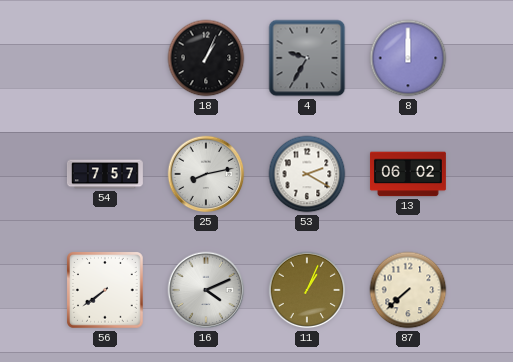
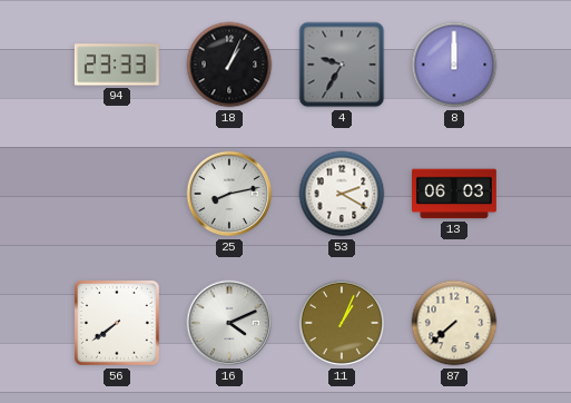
94: none -> 23:33
54: 7:57 -> none
13: 06:02 -> 06:03
